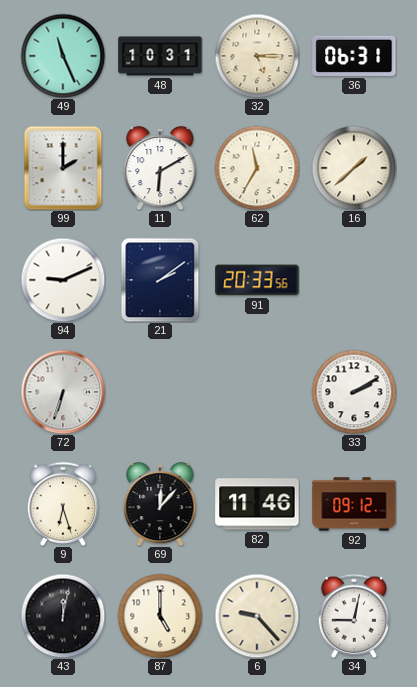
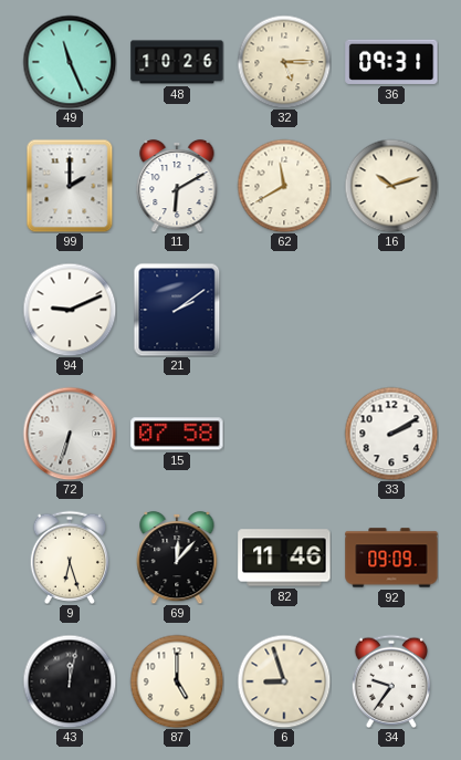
48: 10:31 -> 10:26
36: 06:31 -> 09:31
62: 11:35 -> 11:40
16: 1:38 -> 10:12
91: 20:33 -> none
15: none -> 07:58
92: 09:12 -> 09:09
6: 9:23 -> 8:57
34: 9:02 -> 9:36
